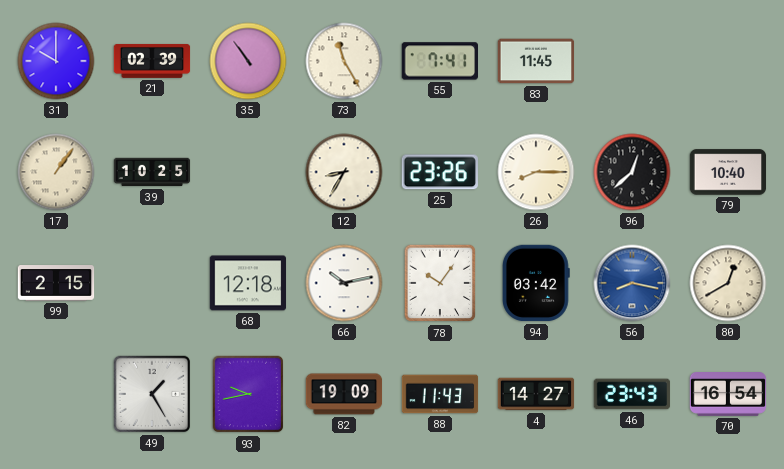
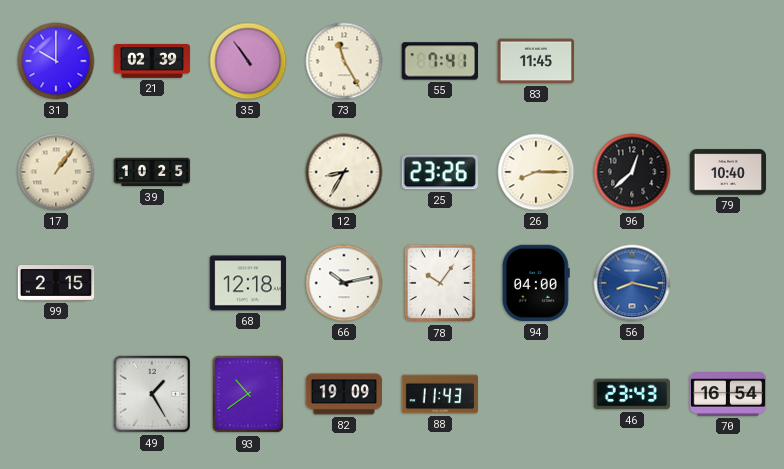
94: 03:42 -> 04:00
80: 12:40 -> none
93: 9:43 -> 10:39
4: 14:27 -> none
